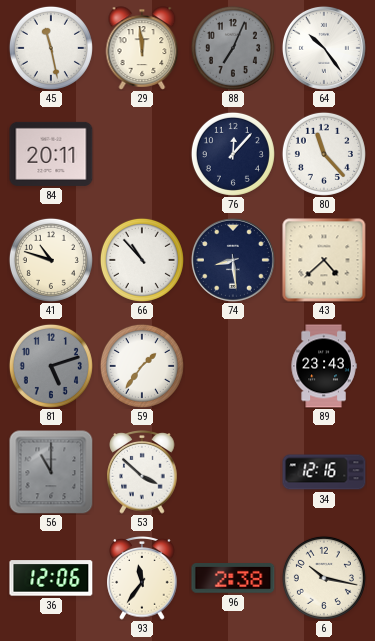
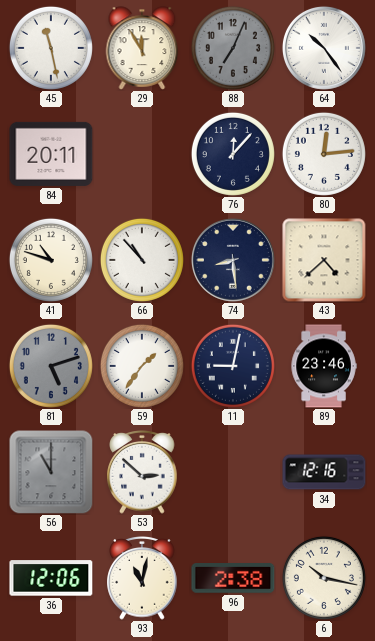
29: 11:59 -> 11:55
80: 11:23 -> 12:14
11: none -> 9:02
89: 23:43 -> 23:46
53: 3:52 -> 2:52
93: 11:36 -> 11:02
